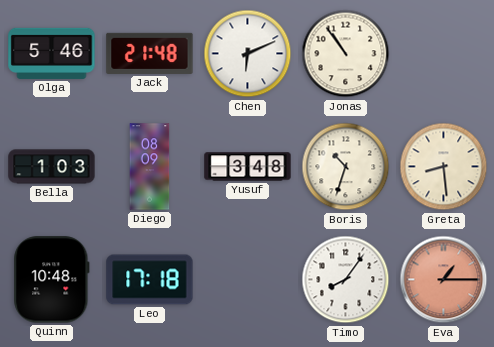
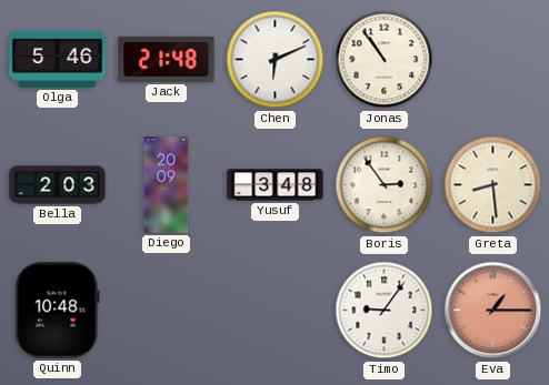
Bella: 1:03 -> 2:03
Diego: 08:09 -> 20:09
Boris: 10:33 -> 2:54
Leo: 17:18 -> none
Timo: 8:06 -> 9:06
